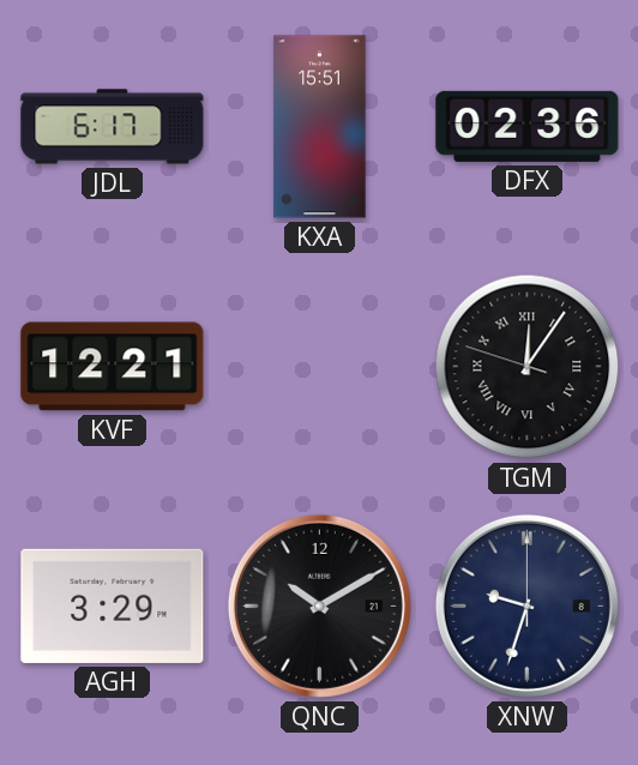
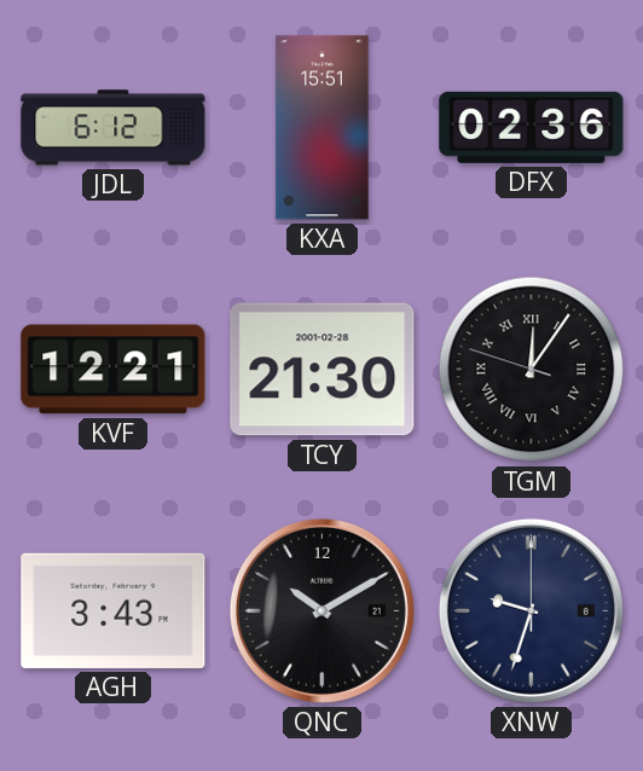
JDL: 6:17 -> 6:12
TCY: none -> 21:30
AGH: 3:29 -> 3:43
